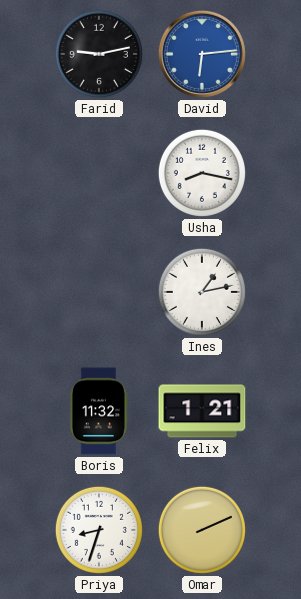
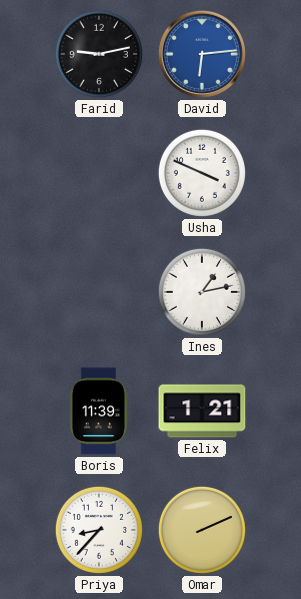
Usha: 8:17 -> 3:49
Boris: 11:32 -> 11:39
Priya: 8:33 -> 8:37
